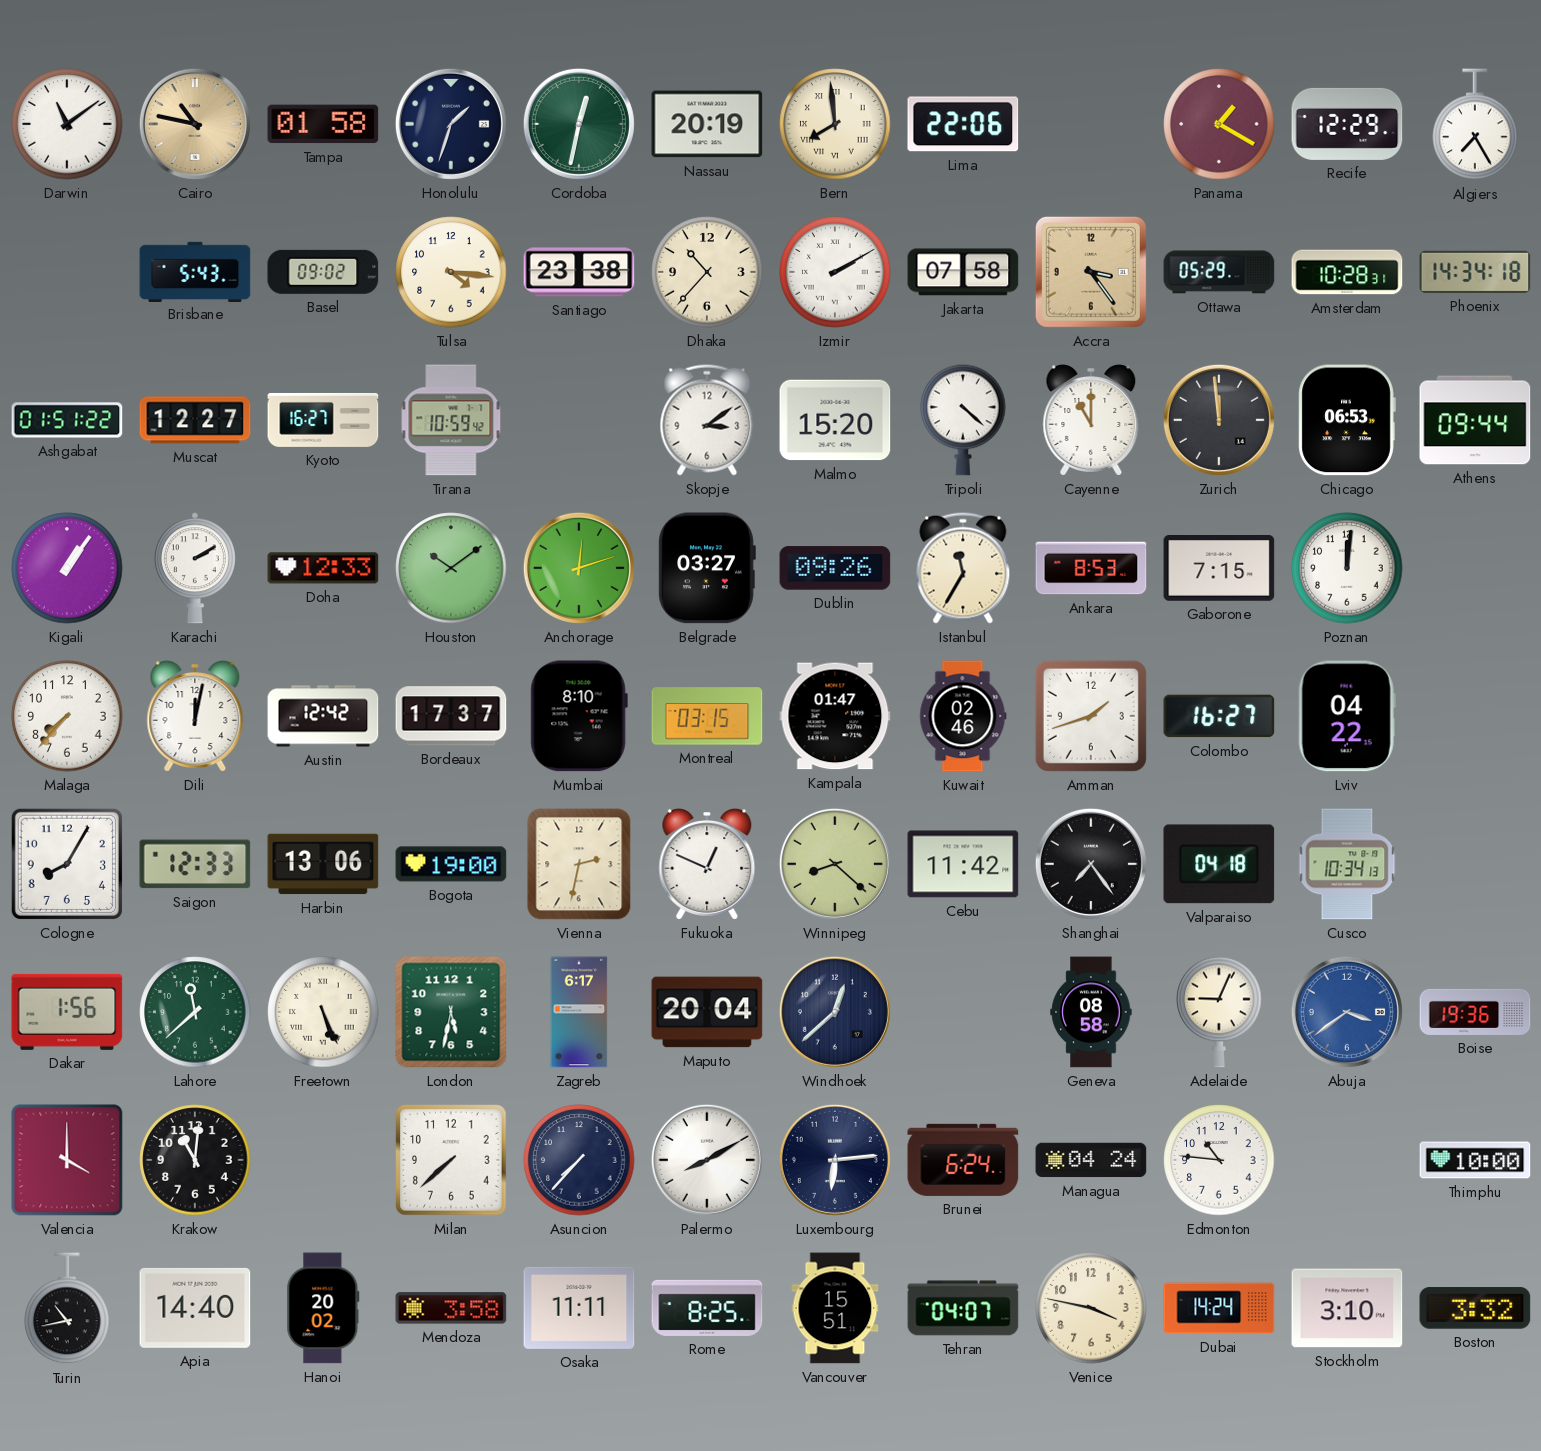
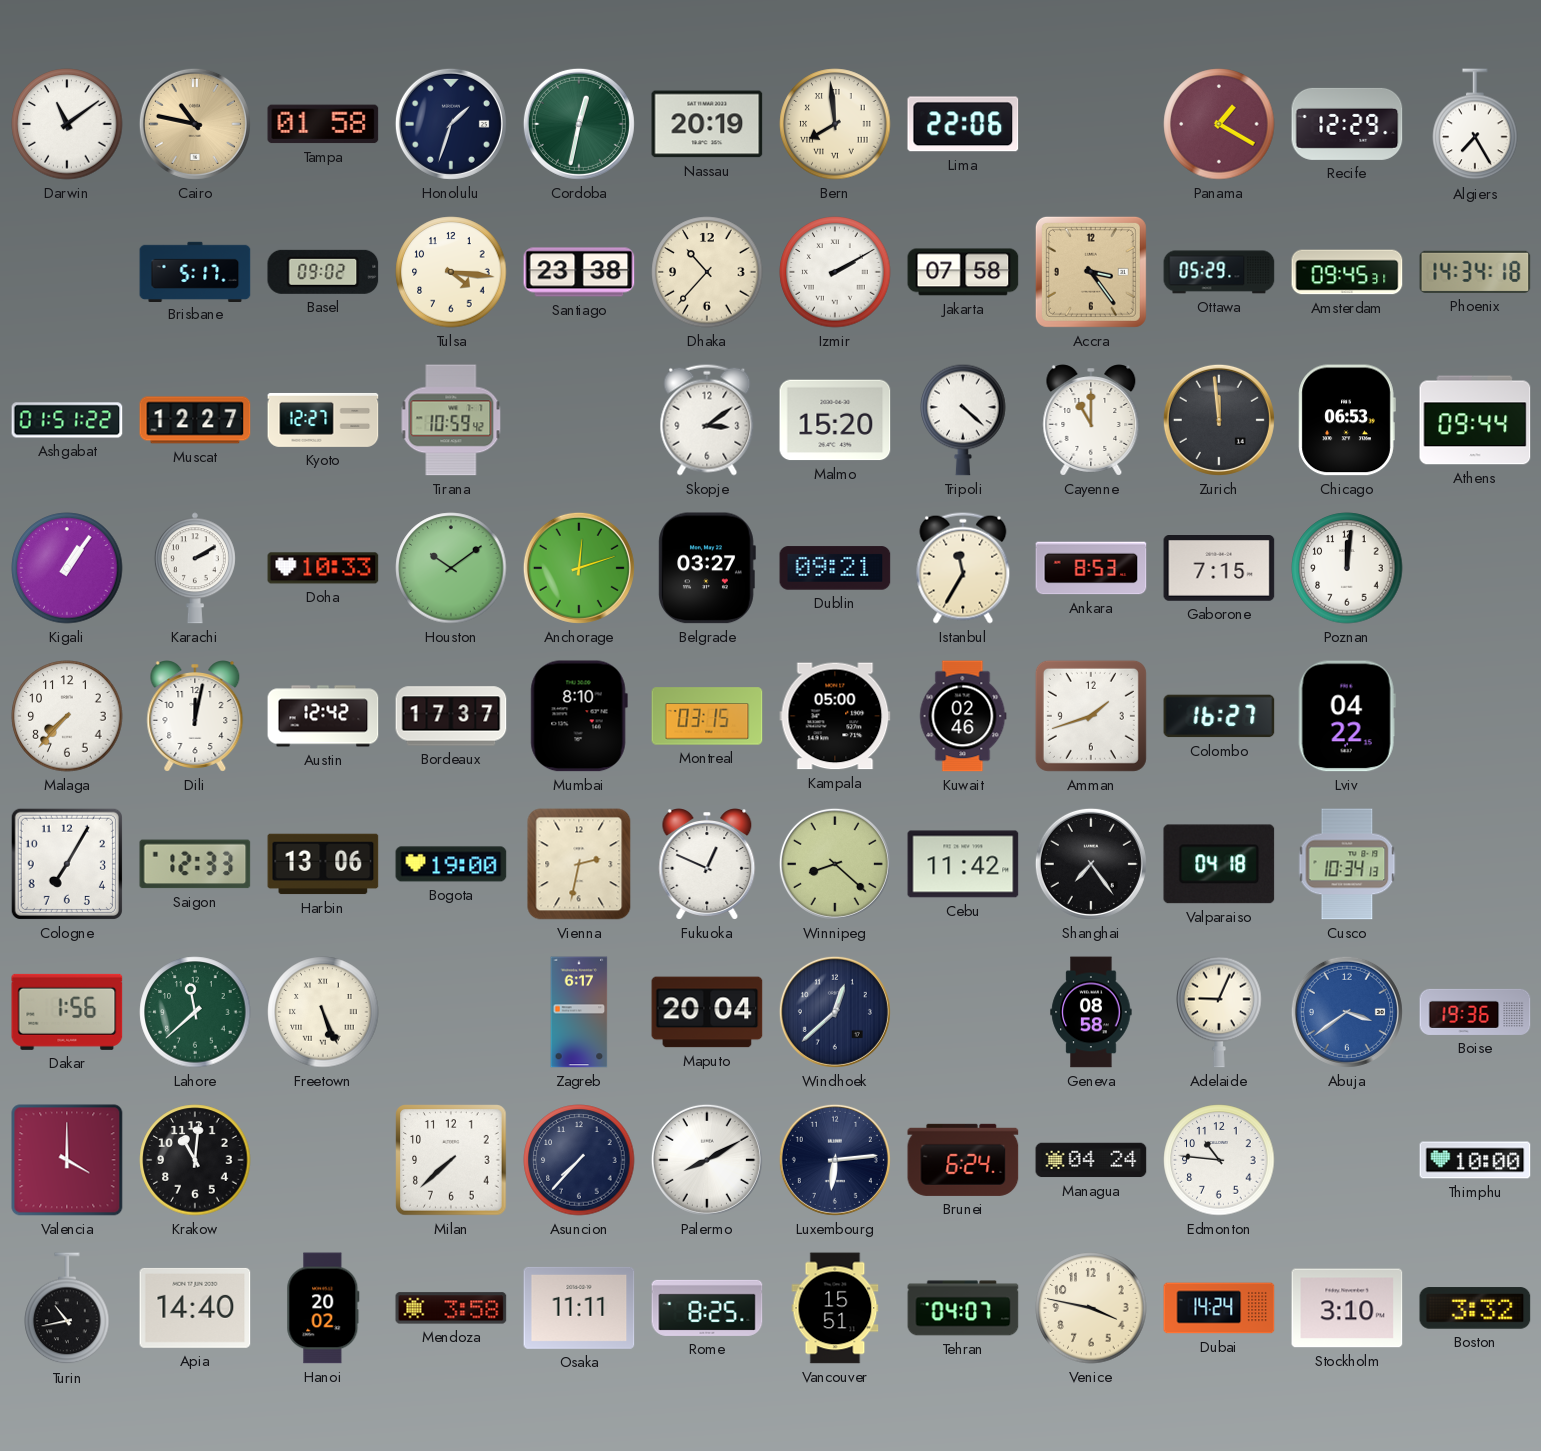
Brisbane: 5:43 -> 5:17
Amsterdam: 10:28 -> 09:45
Kyoto: 16:27 -> 12:27
Doha: 12:33 -> 10:33
Dublin: 09:26 -> 09:21
Kampala: 01:47 -> 05:00
Cologne: 8:05 -> 7:05
London: 5:32 -> none
